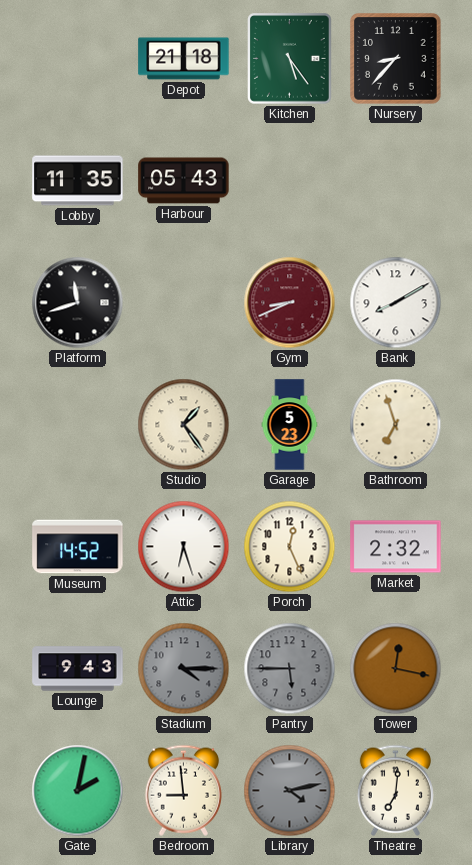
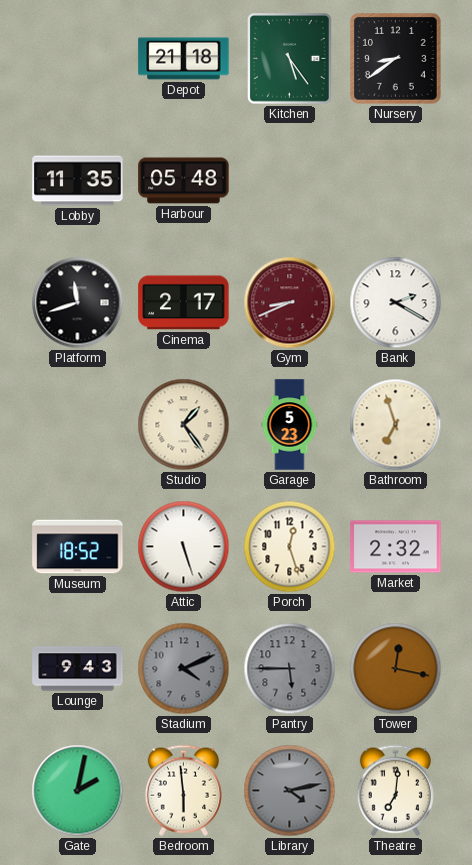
Nursery: 8:37 -> 8:39
Harbour: 05:43 -> 05:48
Cinema: none -> 2:17
Bank: 8:10 -> 2:20
Museum: 14:52 -> 18:52
Attic: 6:27 -> 5:27
Porch: 12:26 -> 12:27
Stadium: 4:15 -> 4:11
Bedroom: 8:59 -> 5:59
